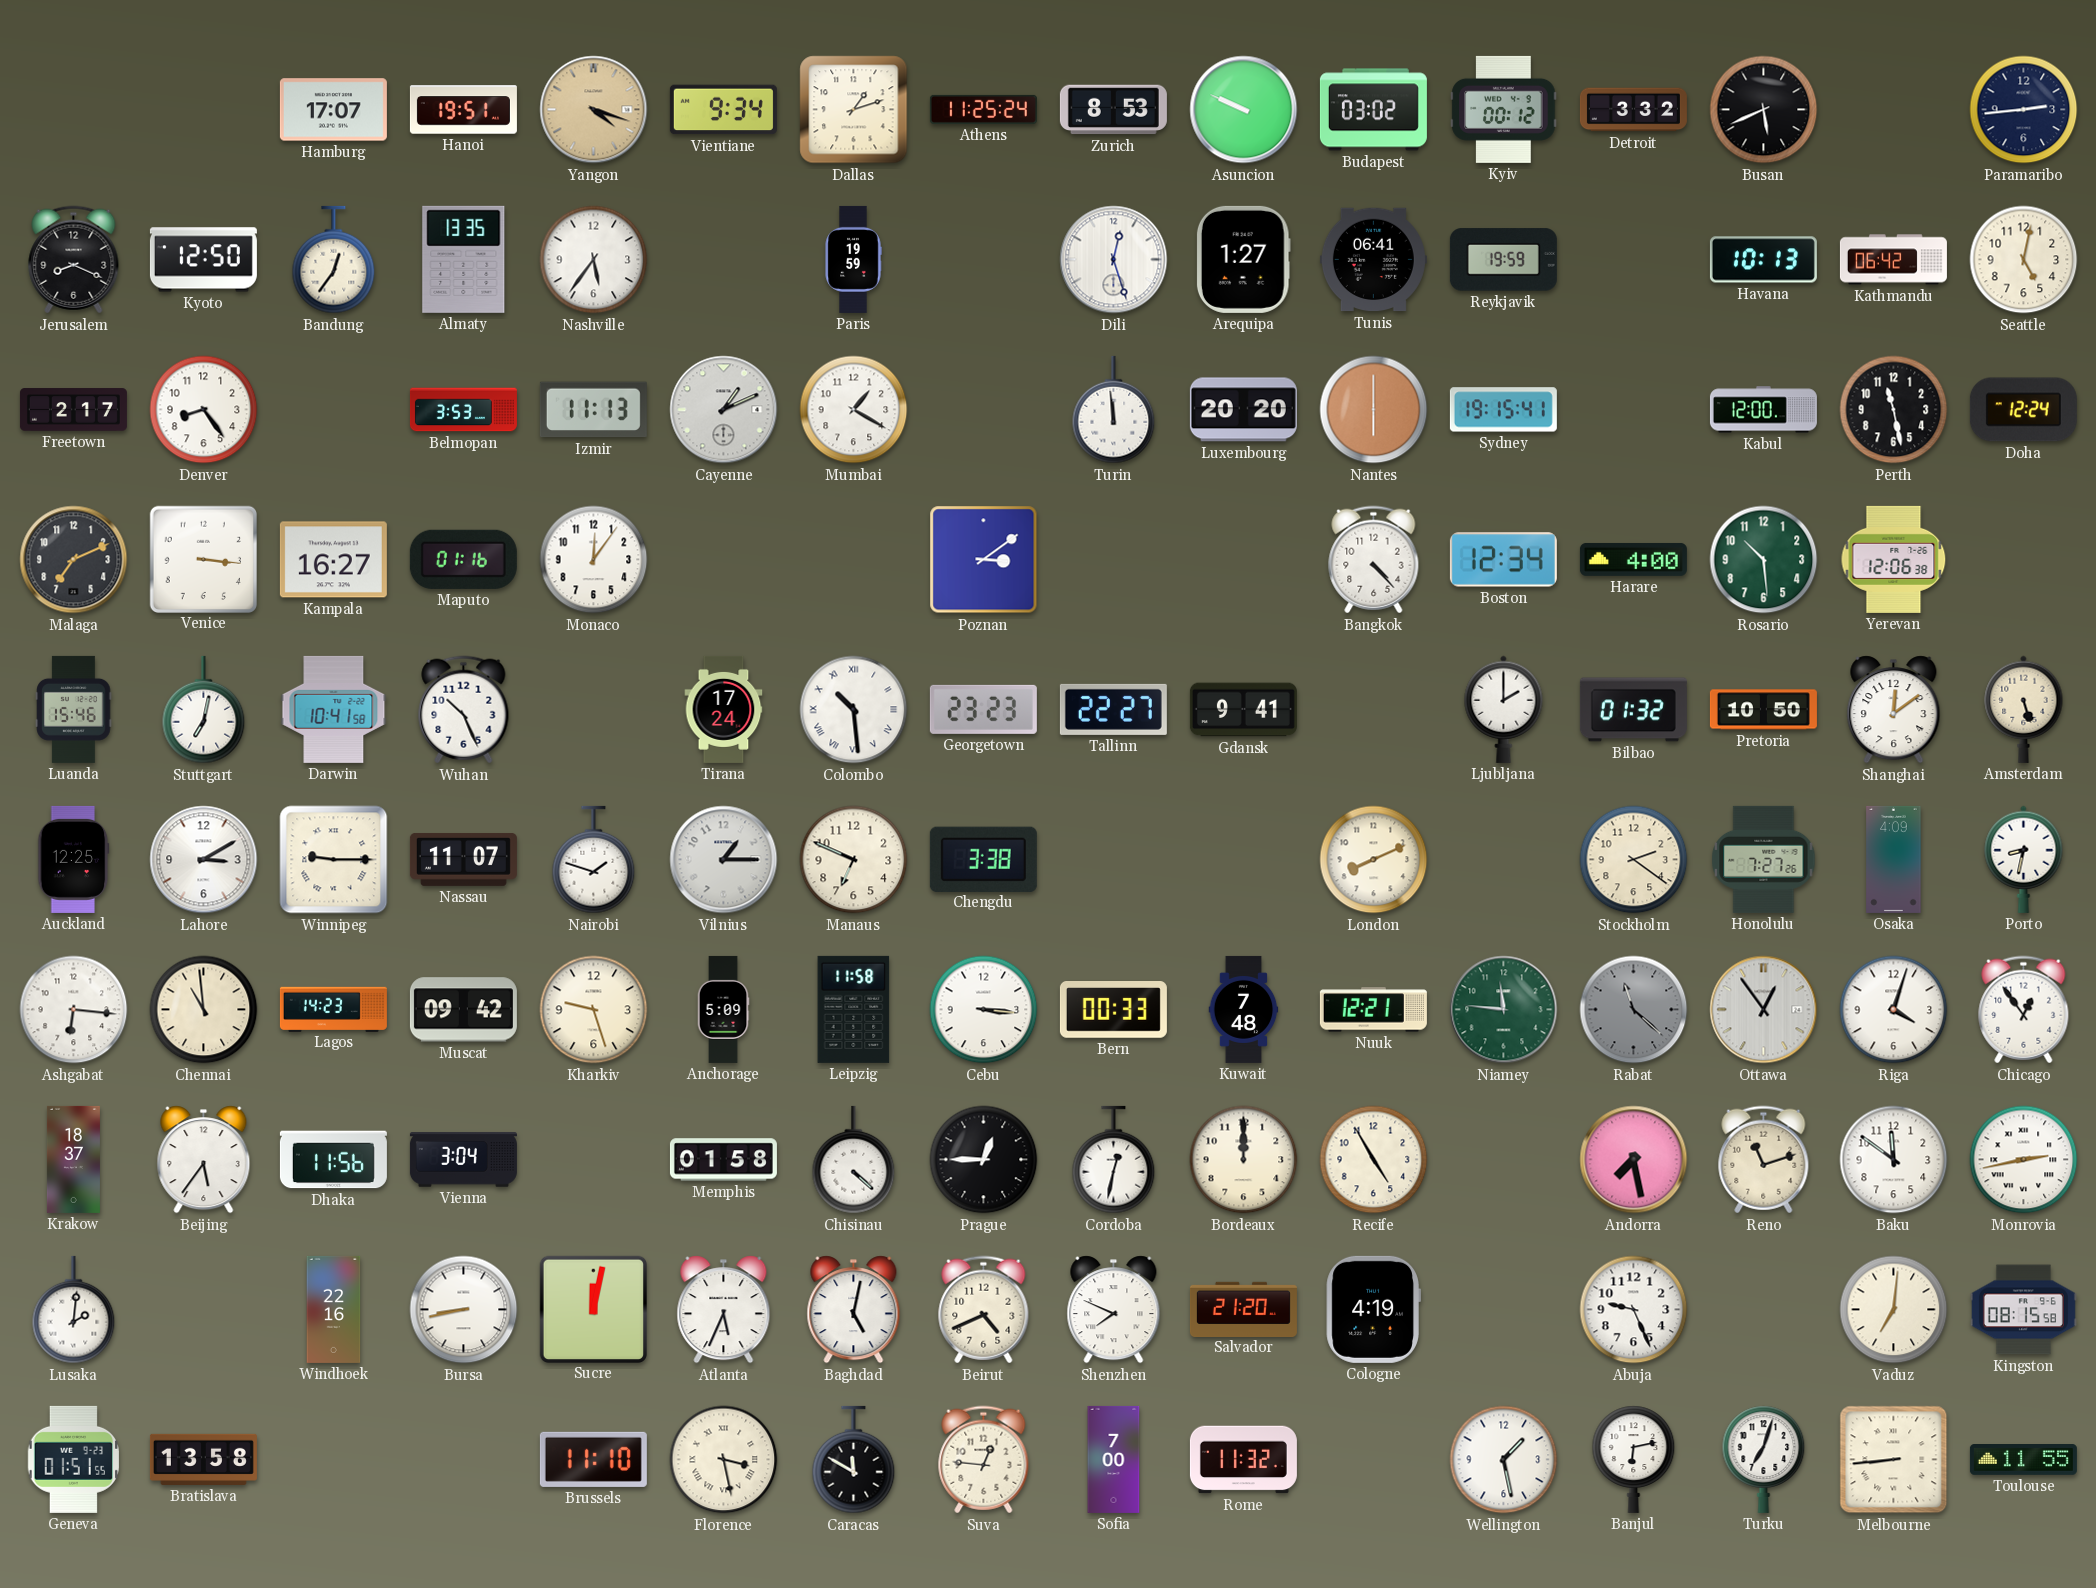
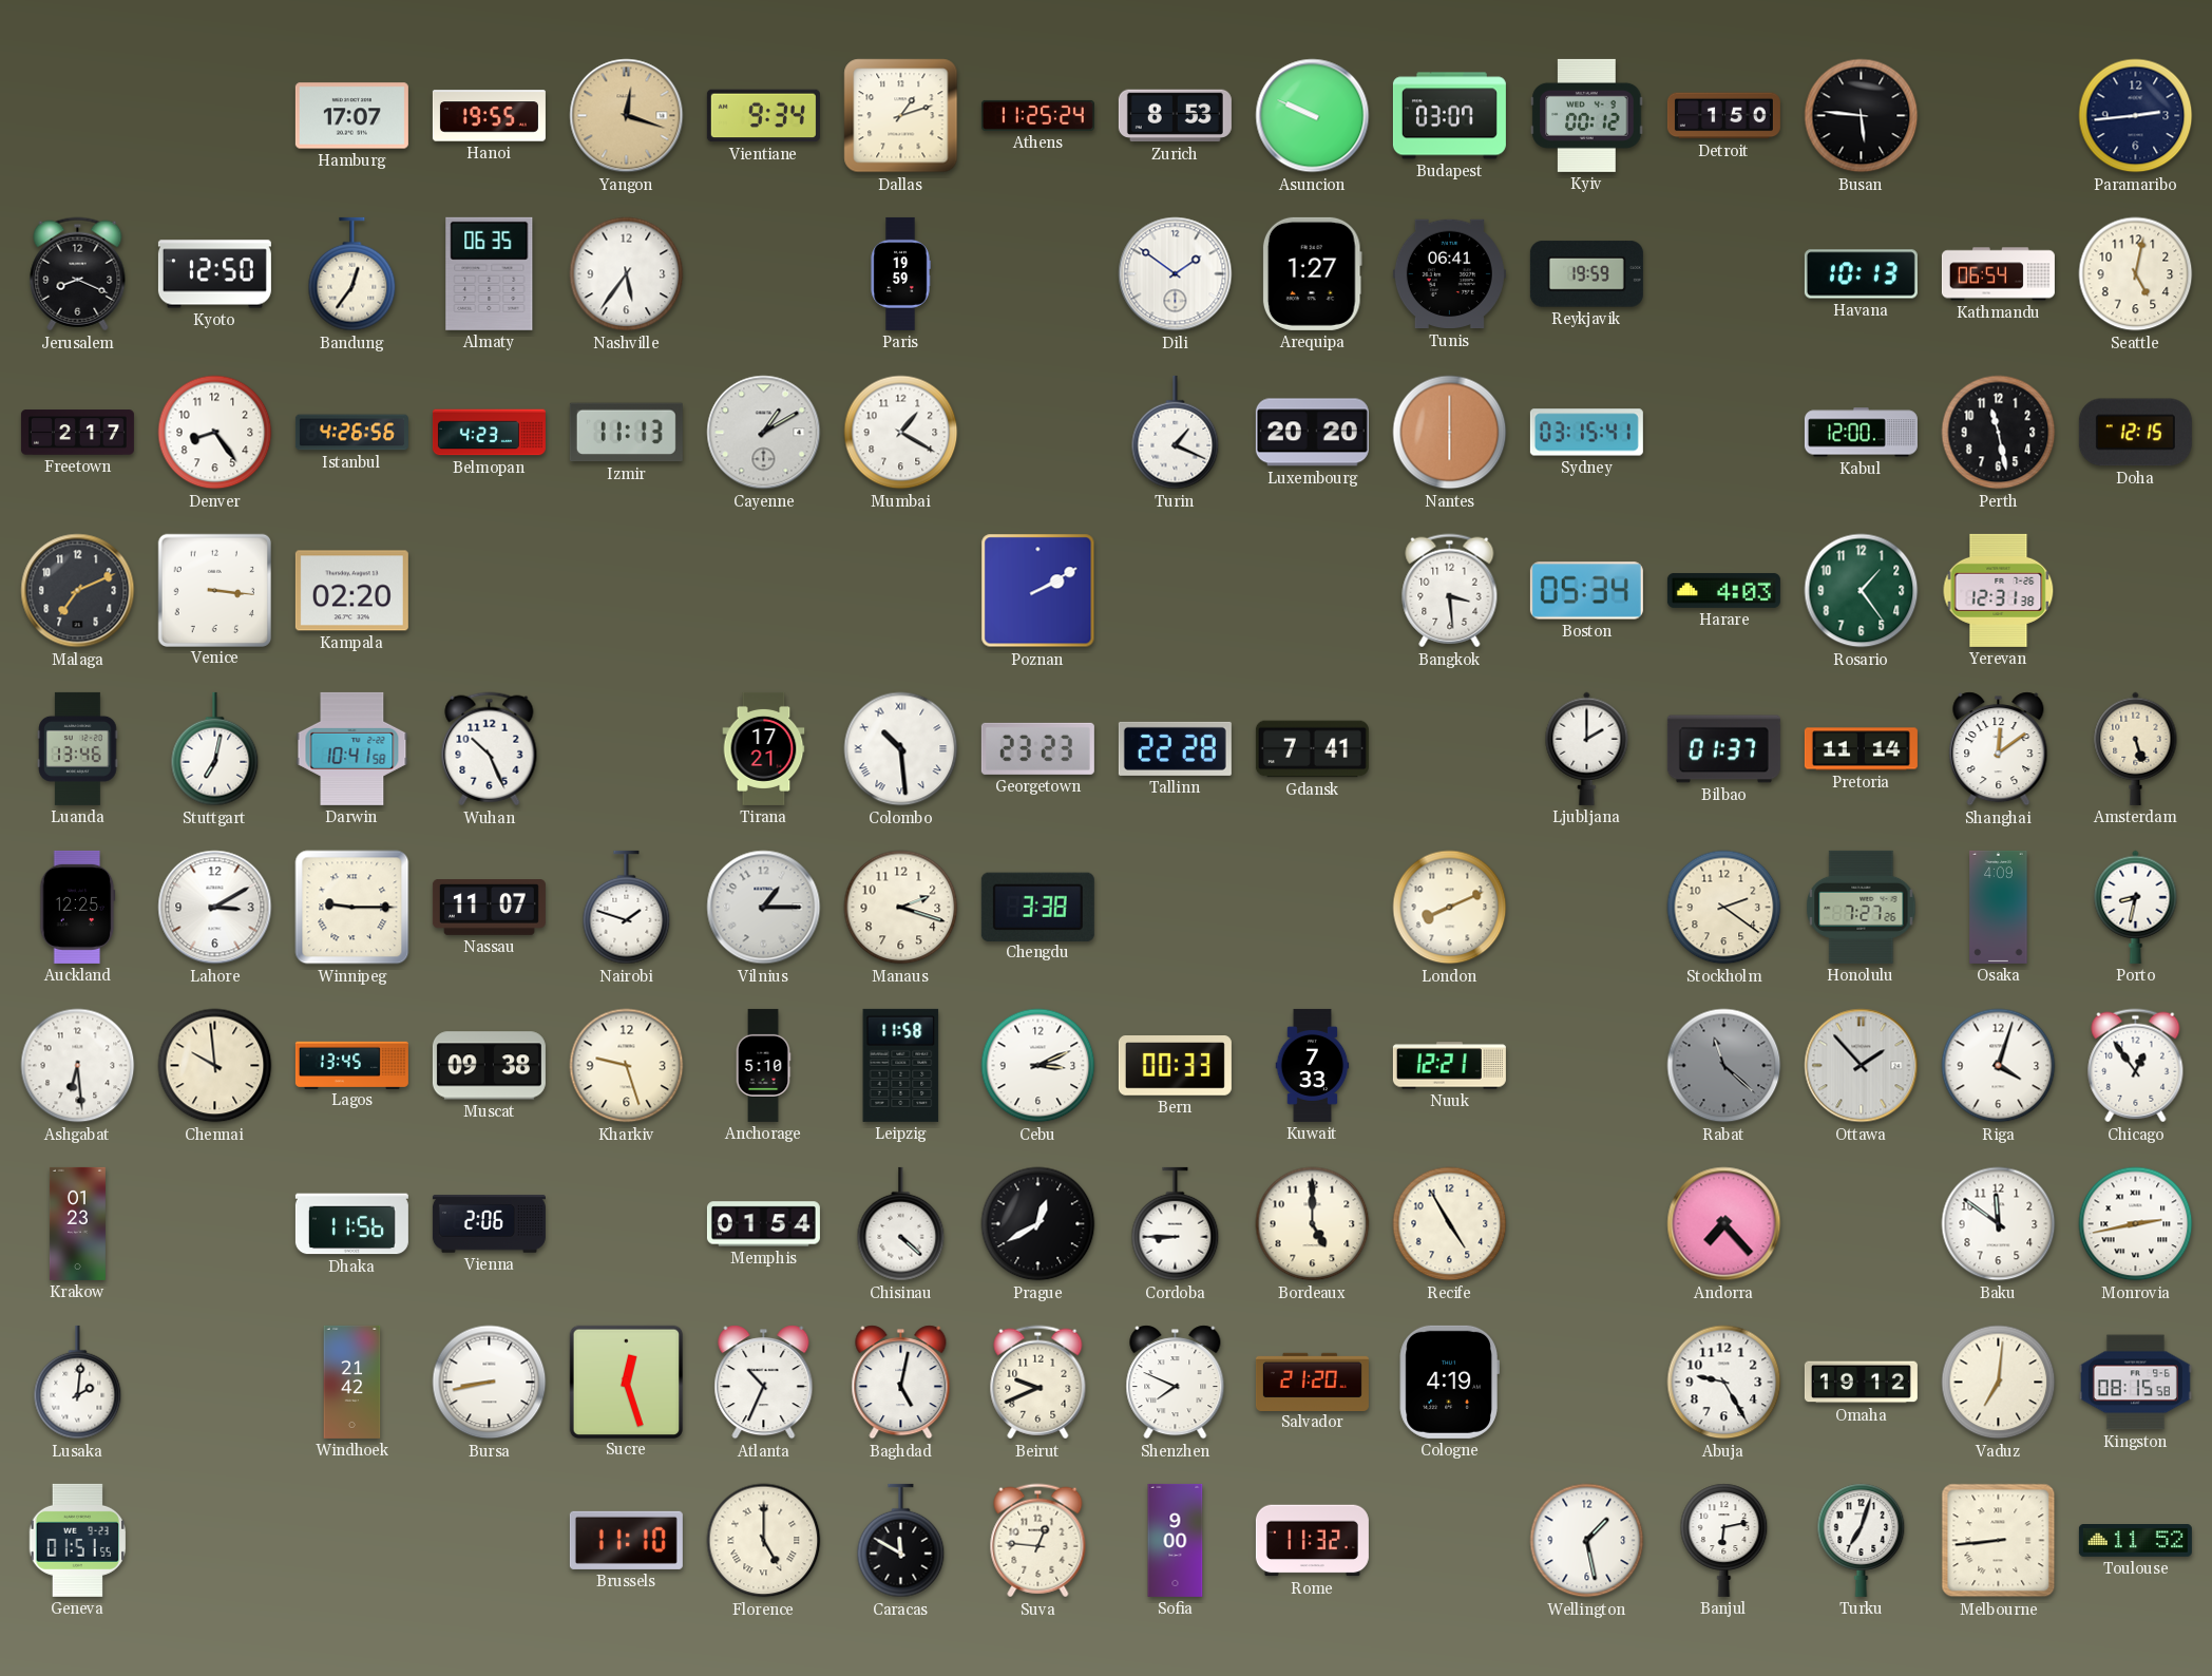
Hanoi: 19:51 -> 19:55
Yangon: 4:18 -> 12:18
Budapest: 03:02 -> 03:07
Detroit: 3:32 -> 1:50
Busan: 5:41 -> 5:46
Almaty: 13:35 -> 06:35
Dili: 12:27 -> 1:51
Kathmandu: 06:42 -> 06:54
Istanbul: none -> 4:26
Belmopan: 3:53 -> 4:23
Cayenne: 1:11 -> 1:10
Turin: 11:59 -> 1:19
Sydney: 19:15 -> 03:15
Doha: 12:24 -> 12:15
Kampala: 16:27 -> 02:20
Maputo: 01:16 -> none
Monaco: 12:06 -> none
Poznan: 3:09 -> 2:10
Bangkok: 4:23 -> 3:29
Boston: 12:34 -> 05:34
Harare: 4:00 -> 4:03
Rosario: 10:29 -> 1:24
Yerevan: 12:06 -> 12:31
Luanda: 15:46 -> 13:46
Tirana: 17:24 -> 17:21
Tallinn: 22:27 -> 22:28
Gdansk: 9:41 -> 7:41
Bilbao: 01:32 -> 01:37
Pretoria: 10:50 -> 11:14
Manaus: 6:49 -> 2:18
Ashgabat: 6:16 -> 6:29
Chennai: 10:59 -> 9:59
Lagos: 14:23 -> 13:45
Muscat: 09:42 -> 09:38
Anchorage: 5:09 -> 5:10
Cebu: 3:16 -> 3:11
Kuwait: 7:48 -> 7:33
Niamey: 11:46 -> none
Ottawa: 12:54 -> 1:53
Krakow: 18:37 -> 01:23
Beijing: 5:36 -> none
Vienna: 3:04 -> 2:06
Memphis: 01:58 -> 01:54
Prague: 12:45 -> 12:40
Cordoba: 12:32 -> 8:45
Bordeaux: 12:00 -> 5:00
Andorra: 7:28 -> 7:23
Reno: 11:12 -> none
Windhoek: 22:16 -> 21:42
Sucre: 12:02 -> 12:27
Atlanta: 5:34 -> 10:34
Beirut: 4:41 -> 9:41
Abuja: 9:26 -> 9:25
Omaha: none -> 19:12
Bratislava: 13:58 -> none
Florence: 3:28 -> 5:00
Sofia: 7:00 -> 9:00
Toulouse: 11:55 -> 11:52
